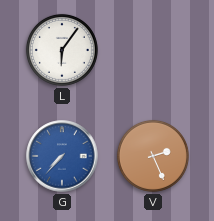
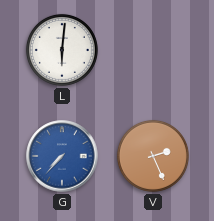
L: 6:06 -> 6:01
